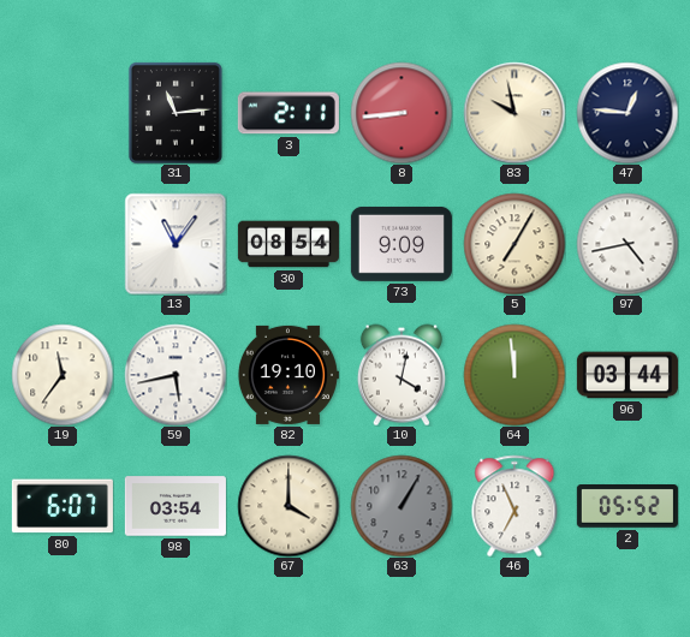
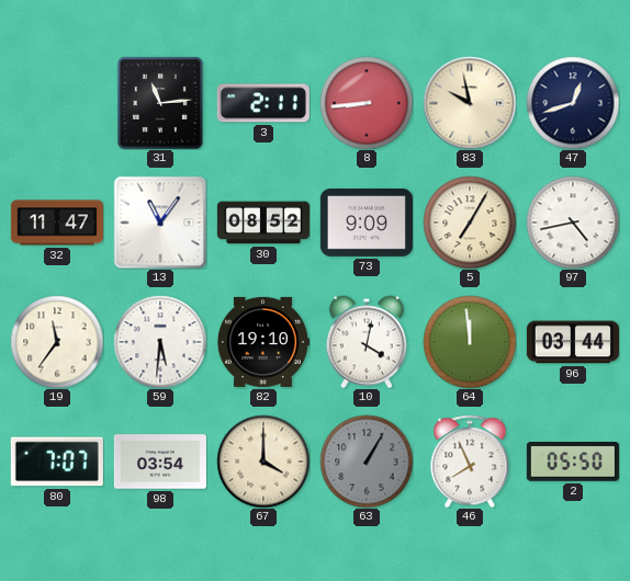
47: 12:46 -> 12:42
32: none -> 11:47
30: 08:54 -> 08:52
59: 5:43 -> 5:31
80: 6:07 -> 7:07
46: 6:56 -> 7:56
2: 05:52 -> 05:50
